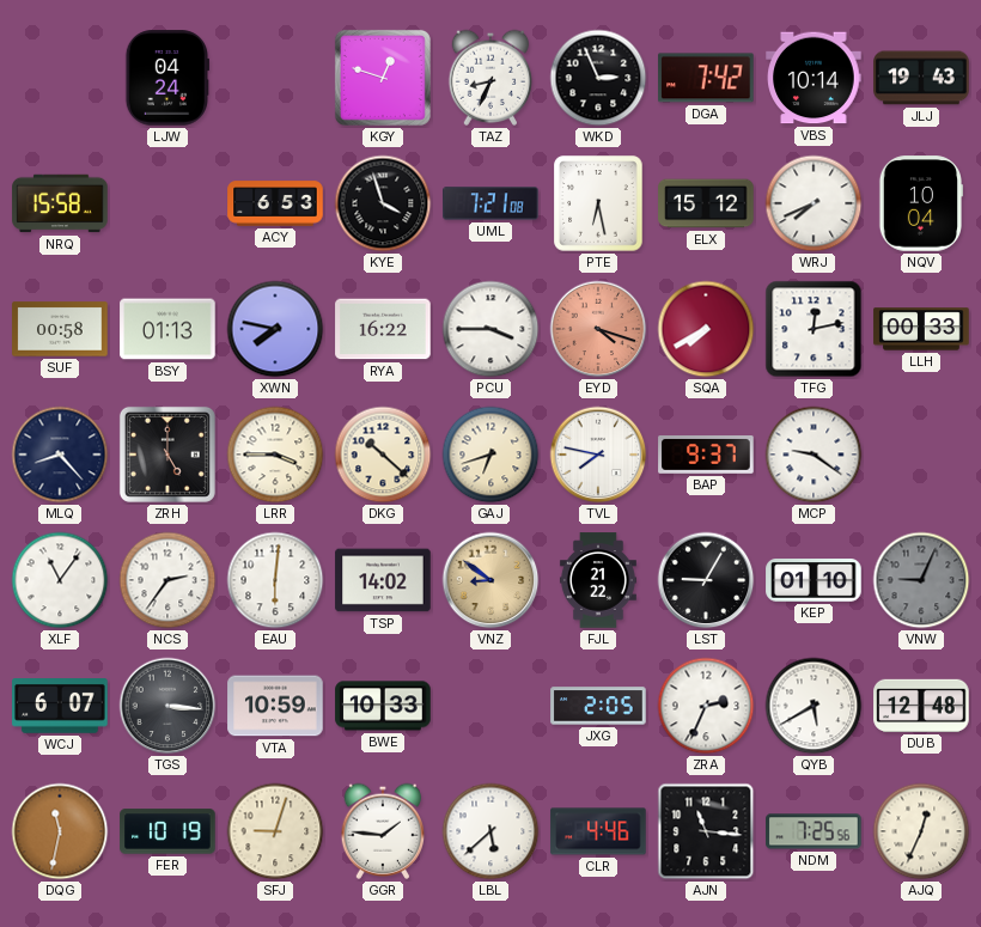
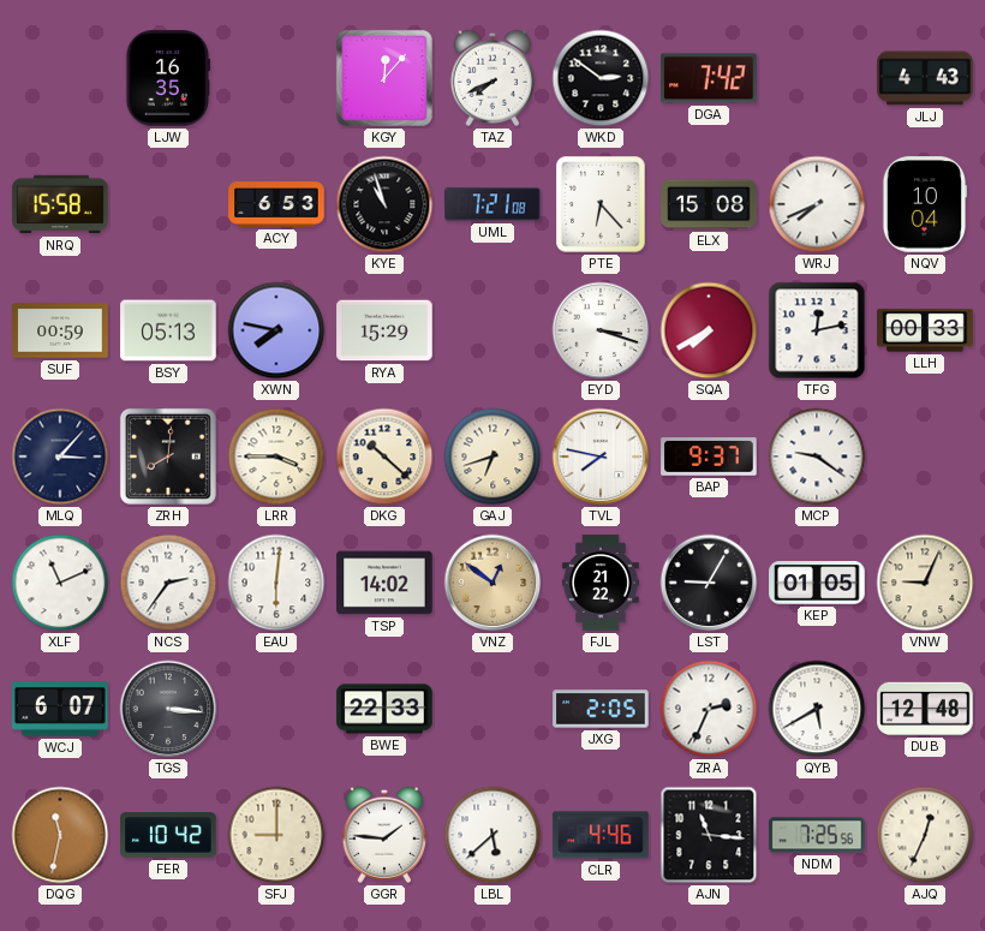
LJW: 04:24 -> 16:35
KGY: 12:48 -> 12:07
TAZ: 8:34 -> 7:41
WKD: 2:56 -> 2:51
VBS: 10:14 -> none
JLJ: 19:43 -> 4:43
KYE: 3:57 -> 10:57
PTE: 6:28 -> 6:23
ELX: 15:12 -> 15:08
SUF: 00:58 -> 00:59
BSY: 01:13 -> 05:13
RYA: 16:22 -> 15:29
PCU: 3:45 -> none
EYD: 4:18 -> 3:18
EYD dial: salmon -> white
MLQ: 8:23 -> 3:07
ZRH: 5:00 -> 8:01
XLF: 11:06 -> 11:11
VNZ: 8:51 -> 12:51
KEP: 01:10 -> 01:05
VNW dial: grey -> cream
VTA: 10:59 -> none
BWE: 10:33 -> 22:33
FER: 10:19 -> 10:42
SFJ: 9:03 -> 9:00
